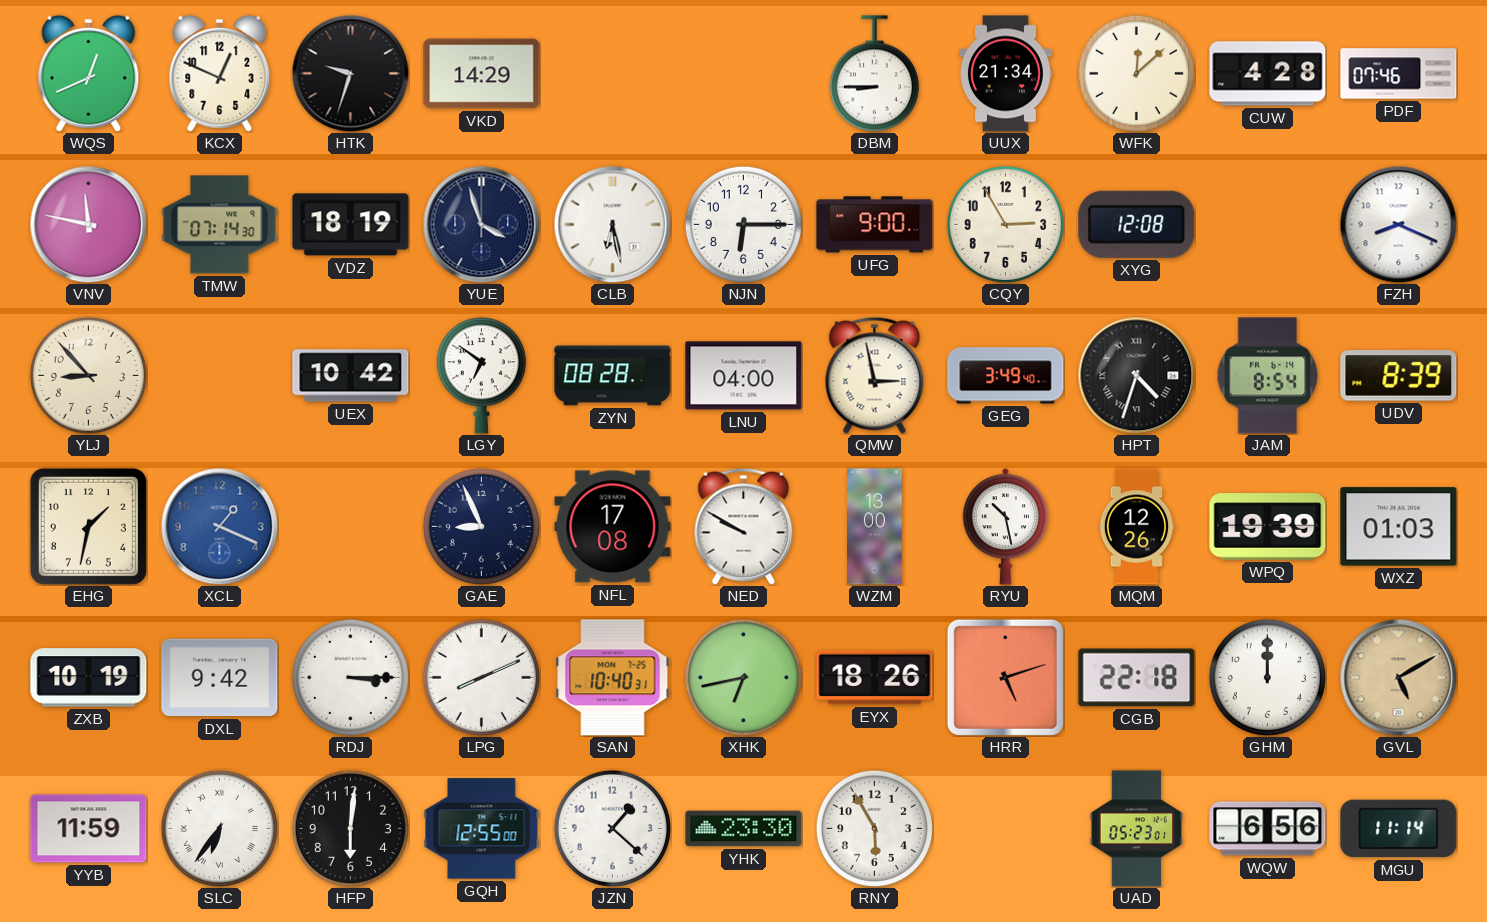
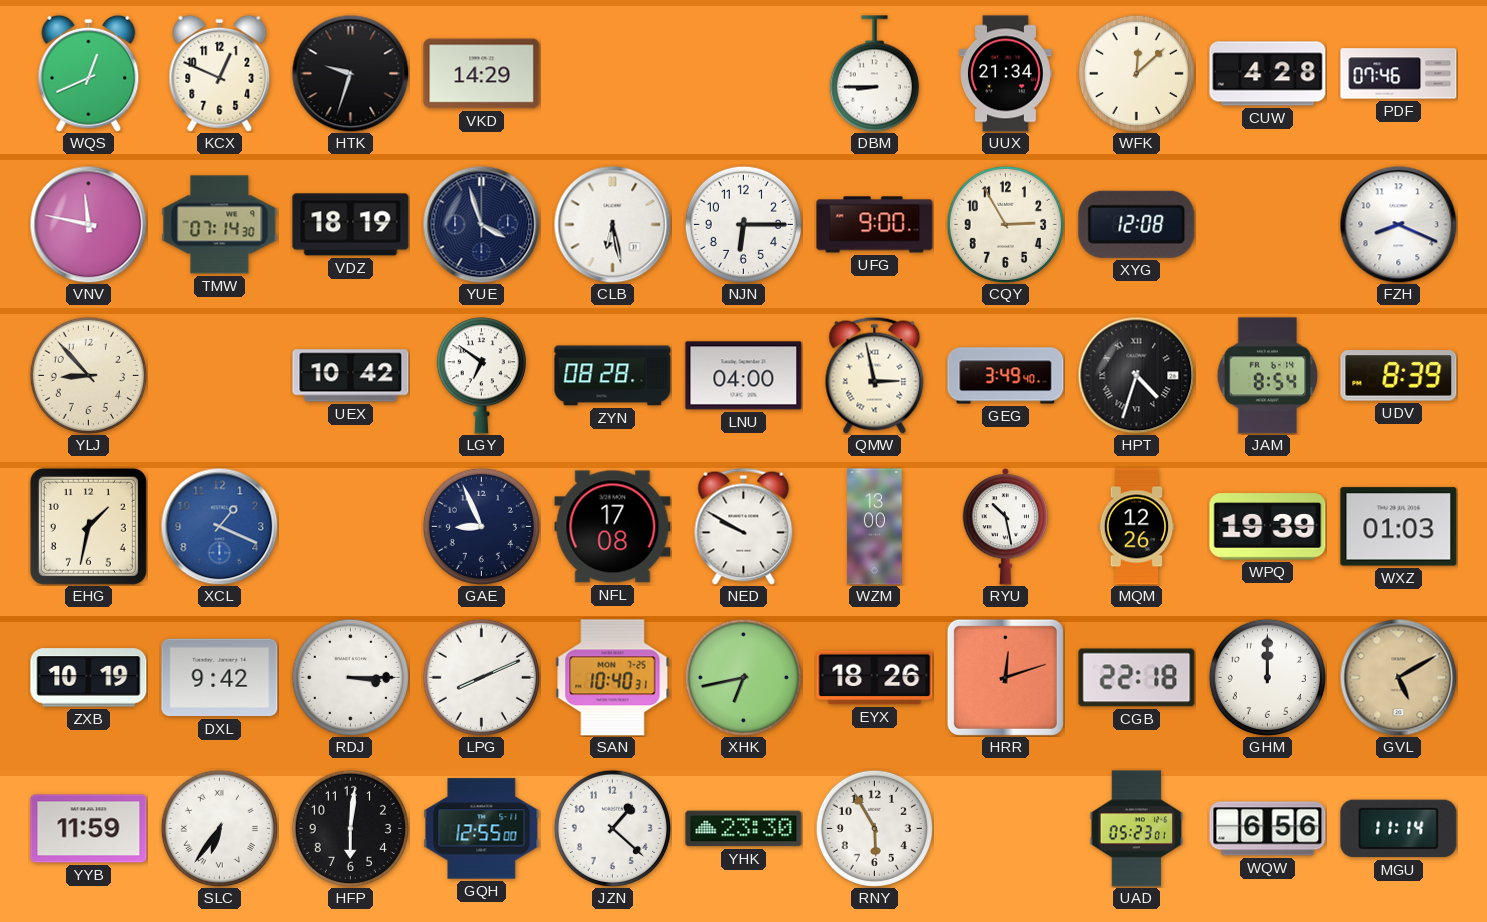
HRR: 5:12 -> 12:12
